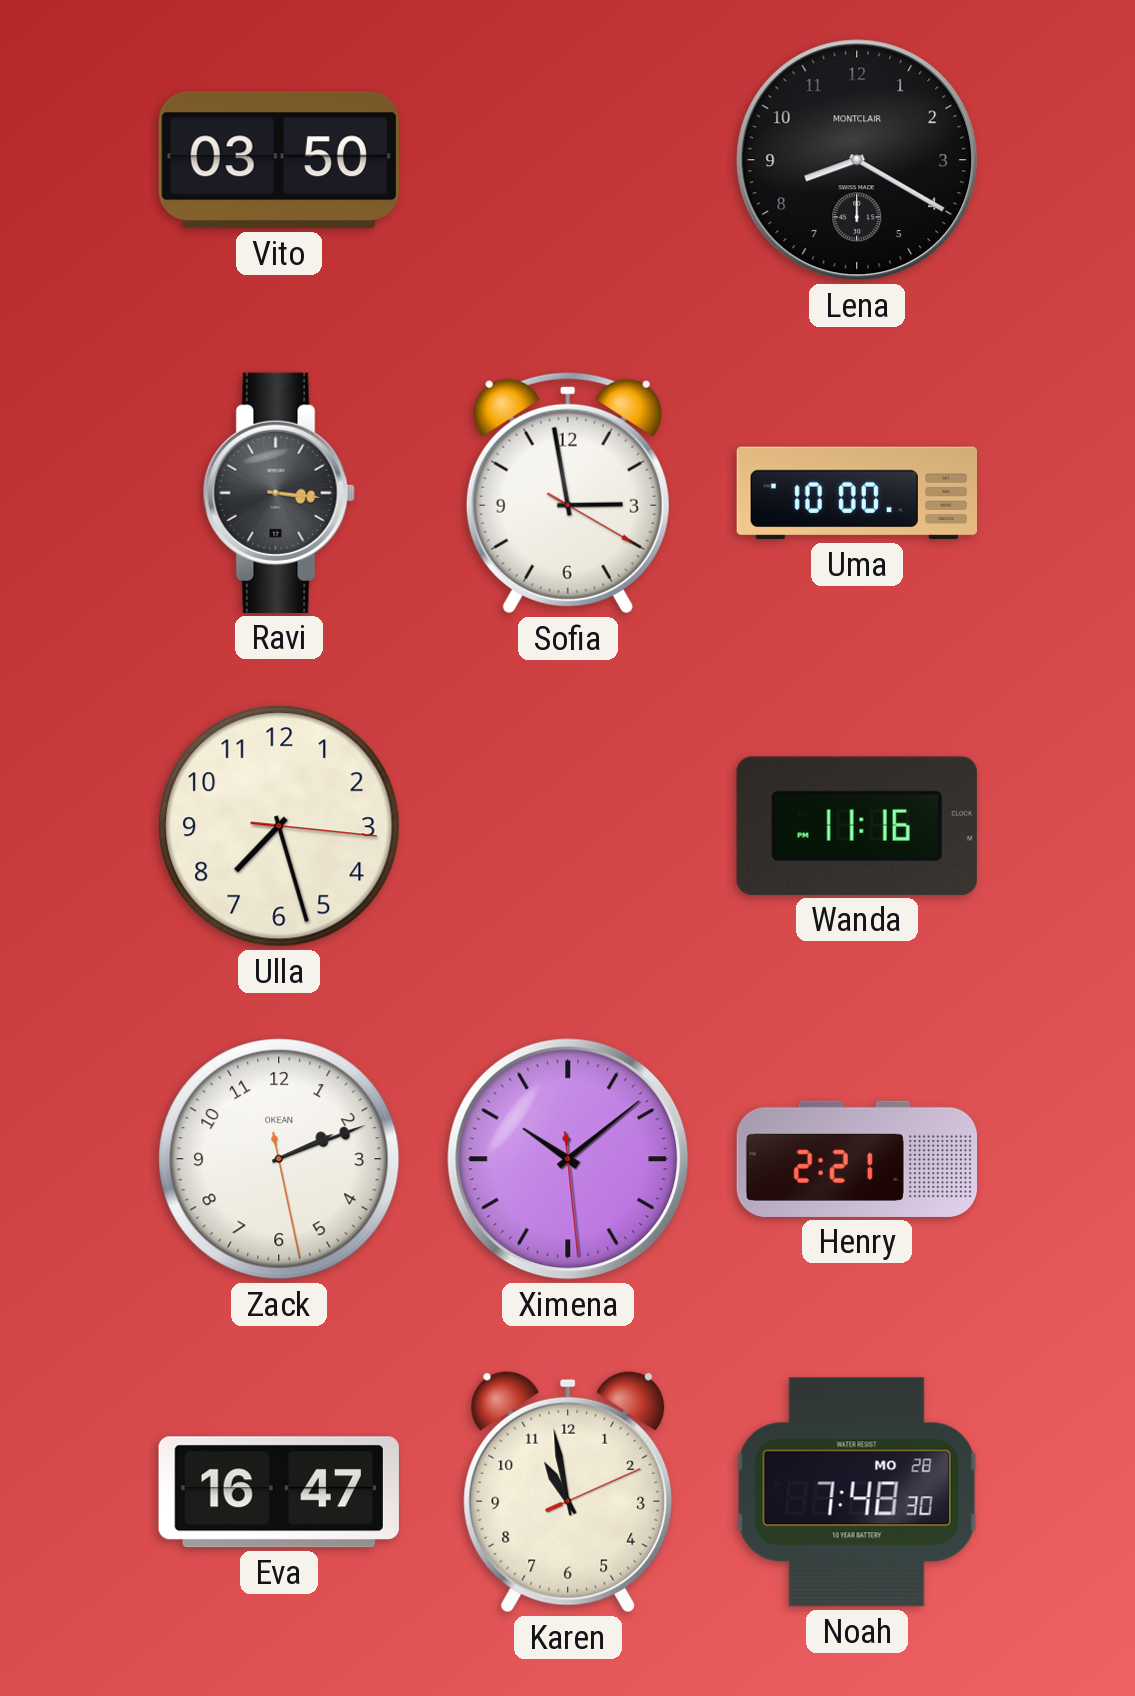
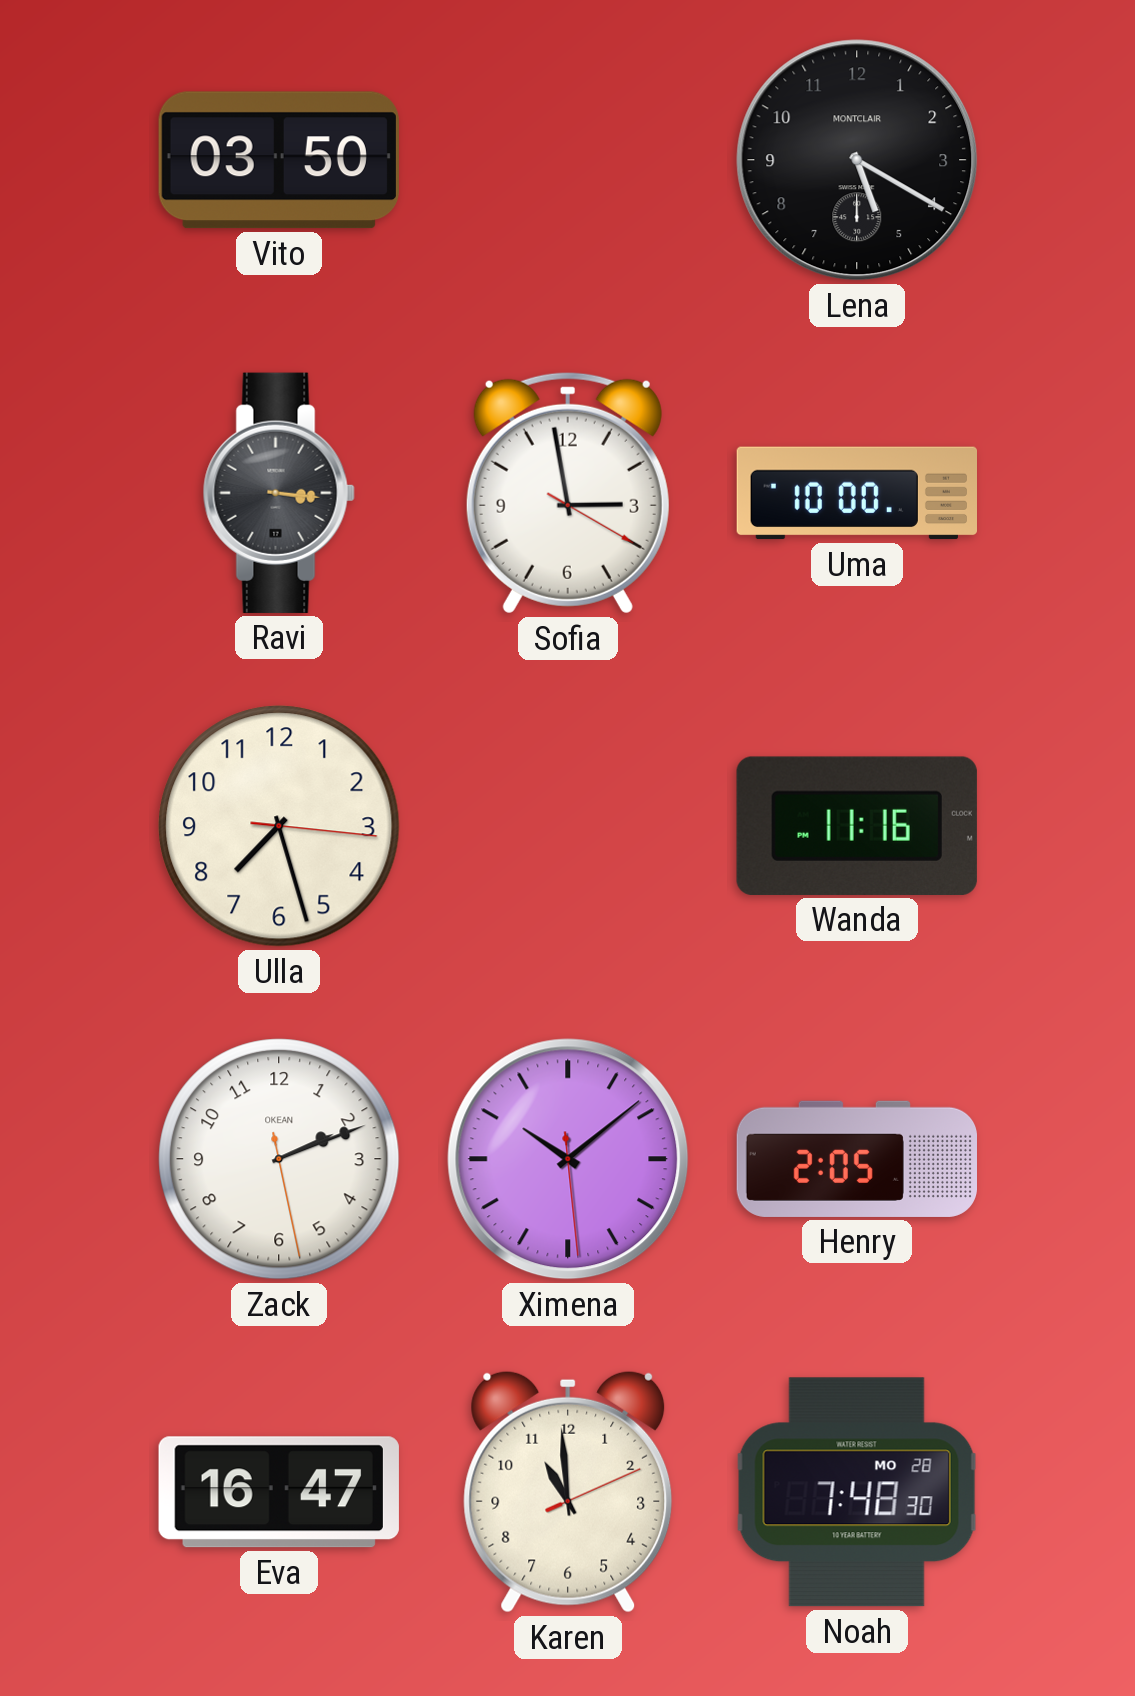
Lena: 8:20 -> 5:20
Henry: 2:21 -> 2:05
Karen: 10:58 -> 10:59
